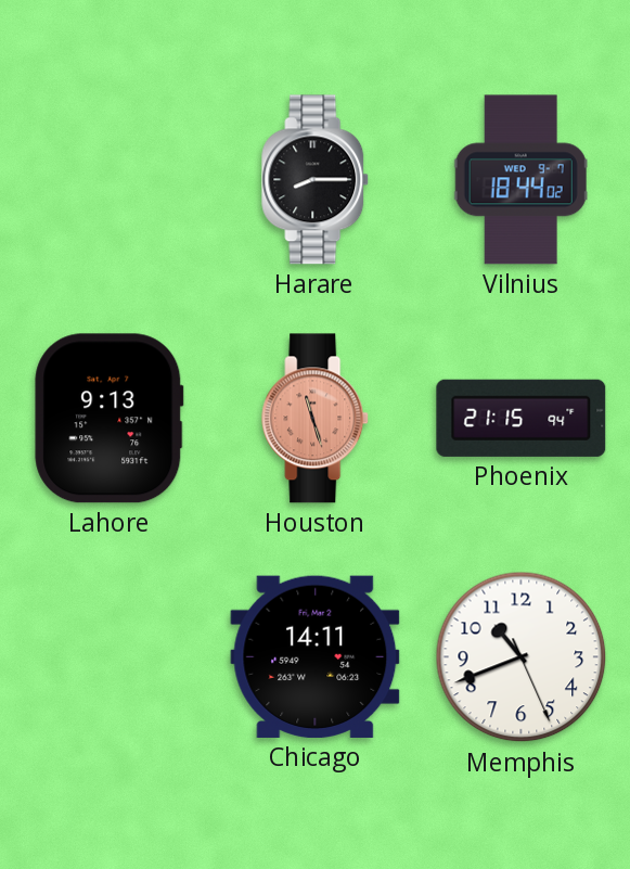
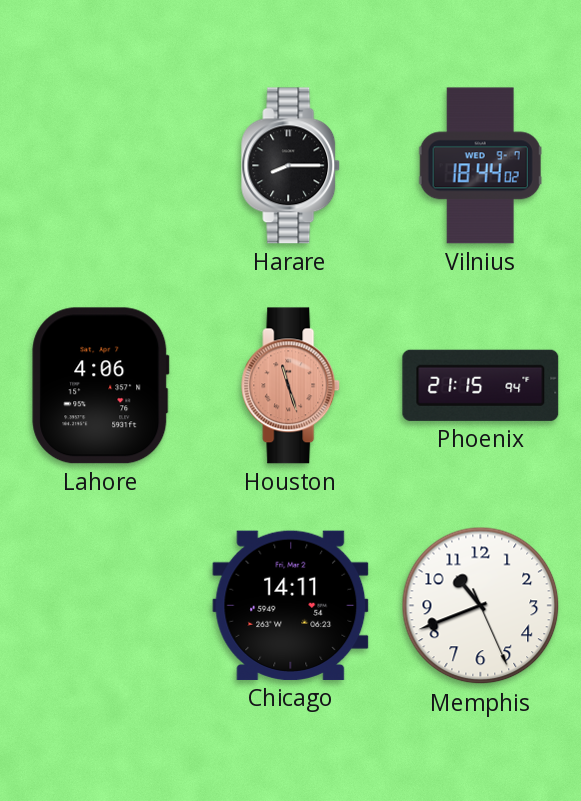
Lahore: 9:13 -> 4:06
